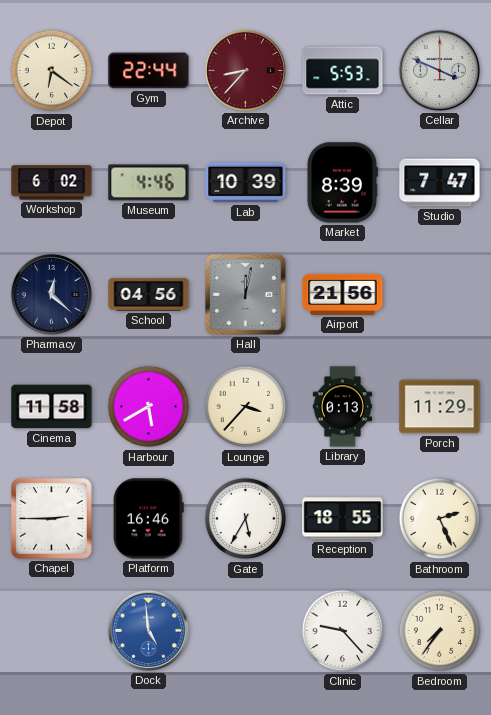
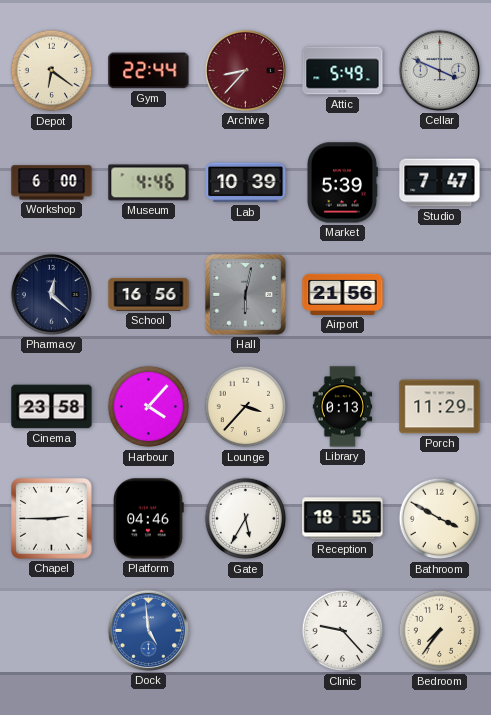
Attic: 5:53 -> 5:49
Workshop: 6:02 -> 6:00
Market: 8:39 -> 5:39
School: 04:56 -> 16:56
Hall: 12:02 -> 6:02
Cinema: 11:58 -> 23:58
Harbour: 5:40 -> 4:07
Platform: 16:46 -> 04:46
Bathroom: 2:26 -> 3:50
